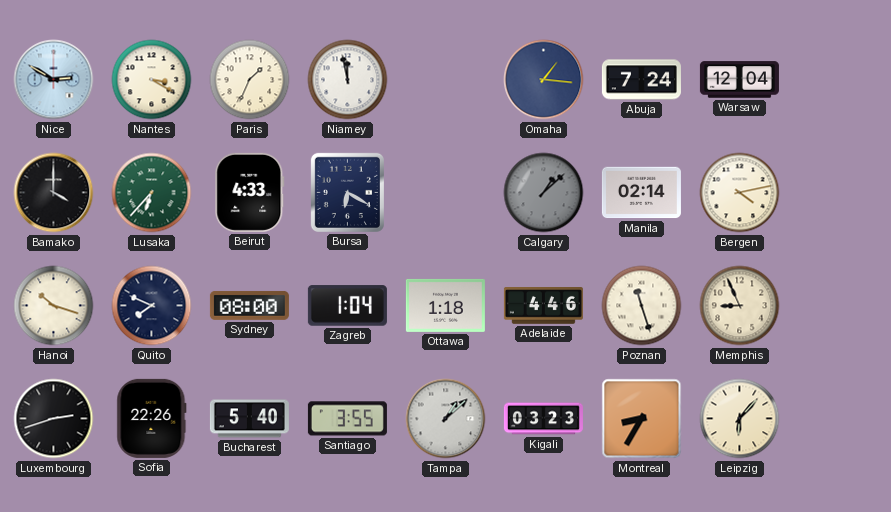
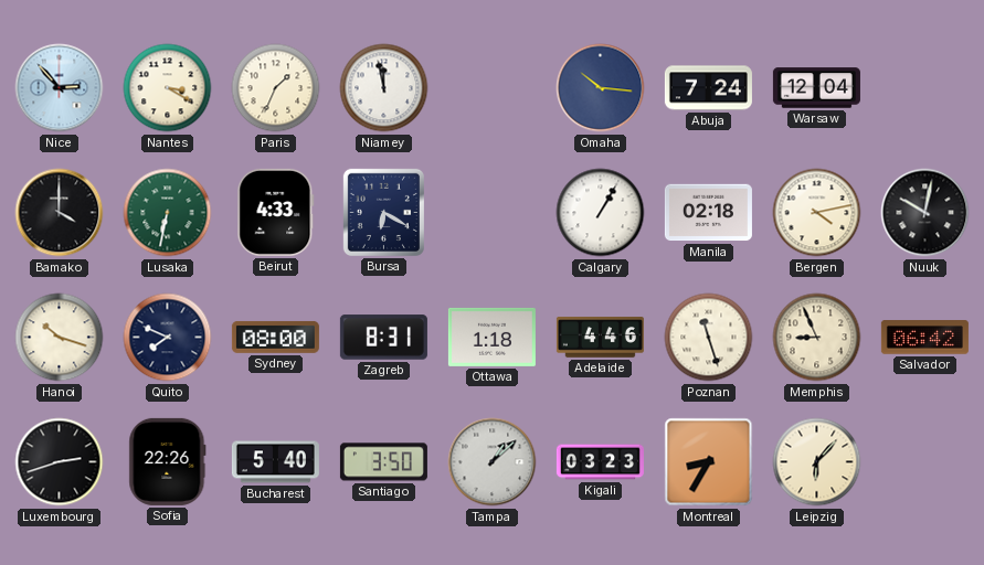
Nice: 2:50 -> 2:53
Omaha: 1:16 -> 10:16
Lusaka: 6:37 -> 6:32
Calgary: 1:08 -> 1:05
Calgary dial: grey -> white
Manila: 02:14 -> 02:18
Nuuk: none -> 10:02
Zagreb: 1:04 -> 8:31
Salvador: none -> 06:42
Santiago: 3:55 -> 3:50
